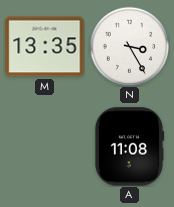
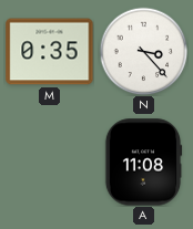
M: 13:35 -> 0:35
N: 3:25 -> 3:23
